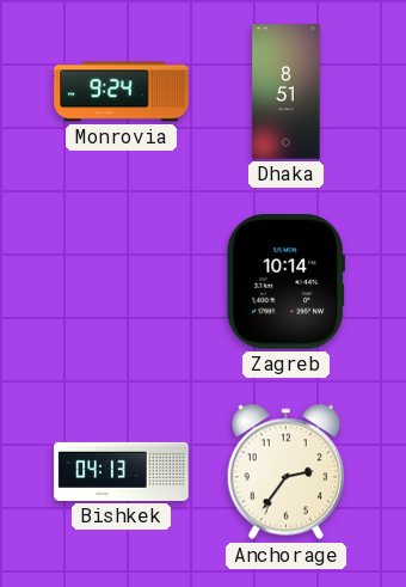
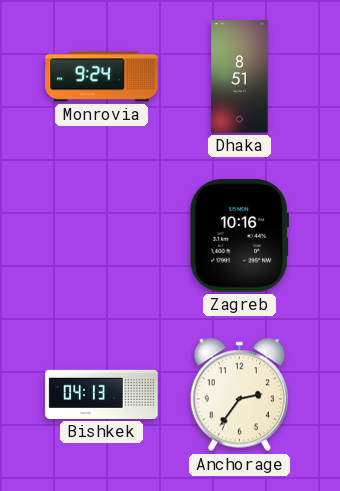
Zagreb: 10:14 -> 10:16
